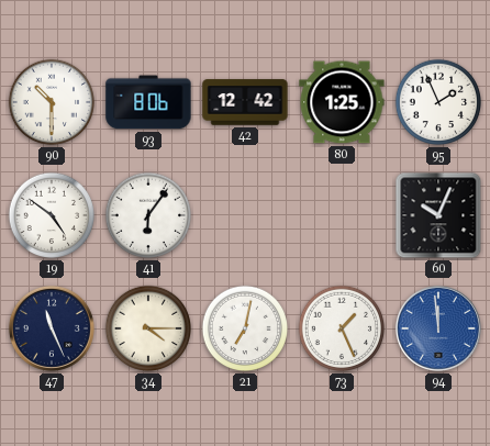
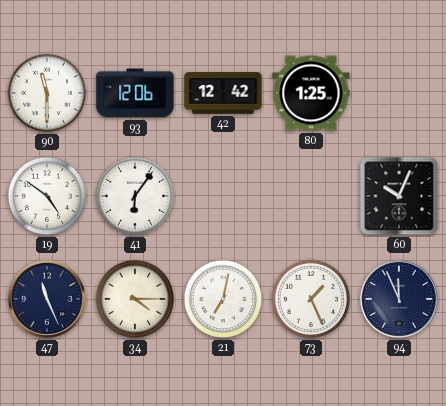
90: 10:30 -> 11:30
93: 8:06 -> 12:06
95: 1:56 -> none
94: 11:59 -> 11:56
94 dial: blue -> navy
